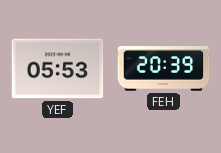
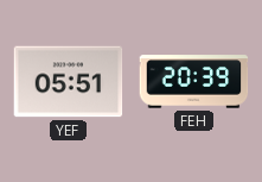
YEF: 05:53 -> 05:51
